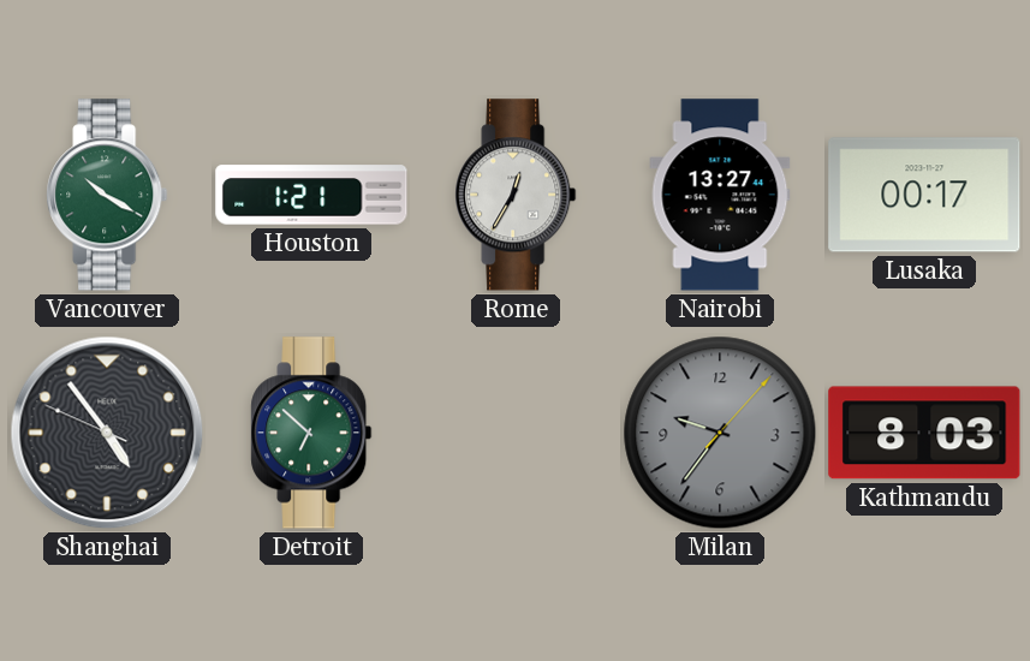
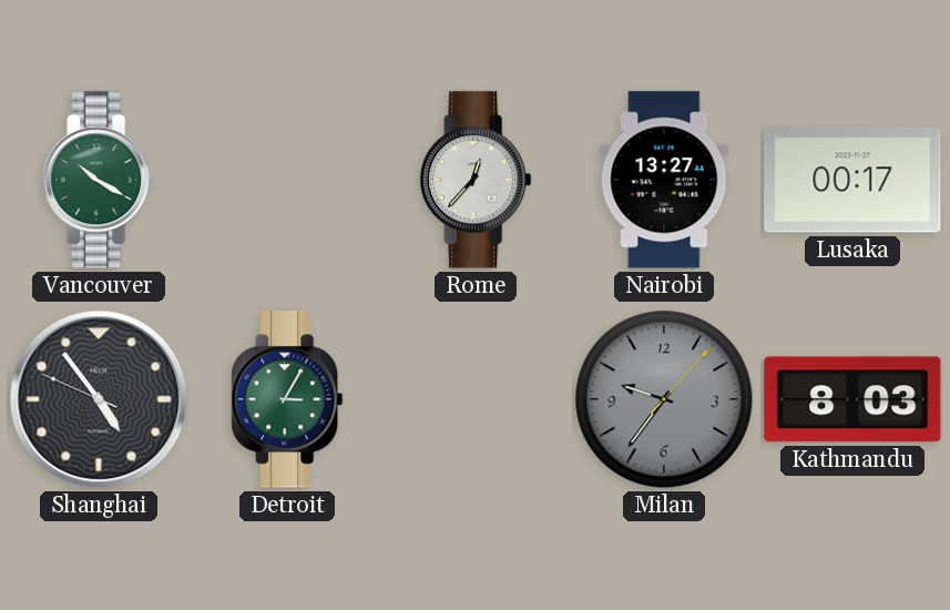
Houston: 1:21 -> none
Rome: 12:35 -> 12:37
Detroit: 6:52 -> 3:05
